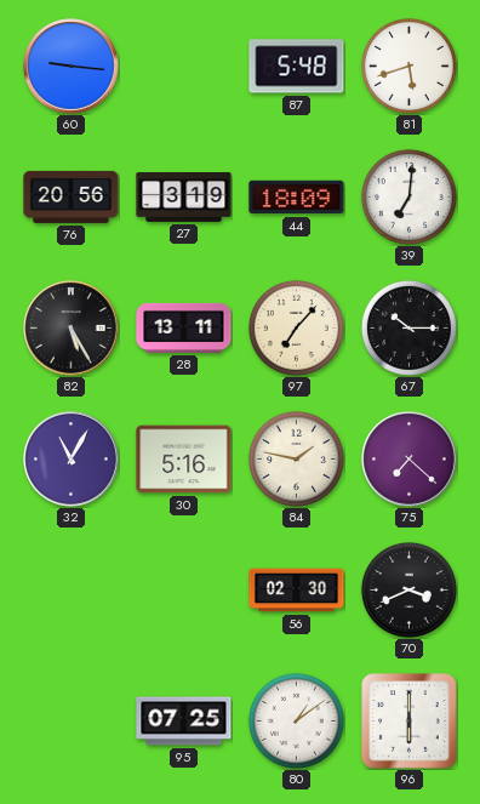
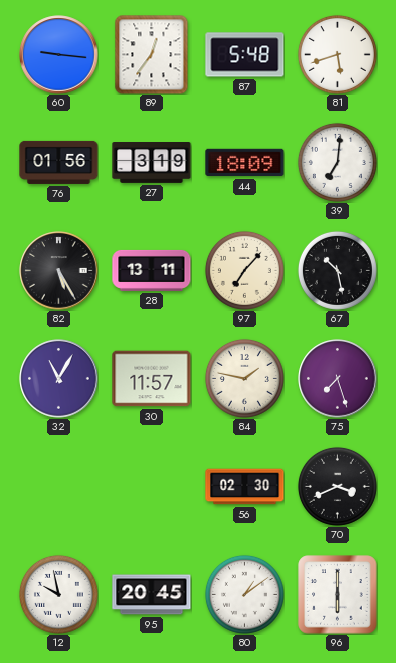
89: none -> 12:36
76: 20:56 -> 01:56
67: 10:15 -> 10:28
30: 5:16 -> 11:57
75: 7:22 -> 7:27
12: none -> 9:58
95: 07:25 -> 20:45
